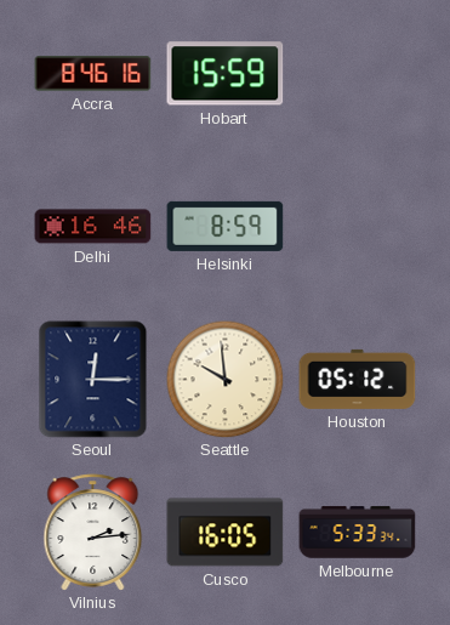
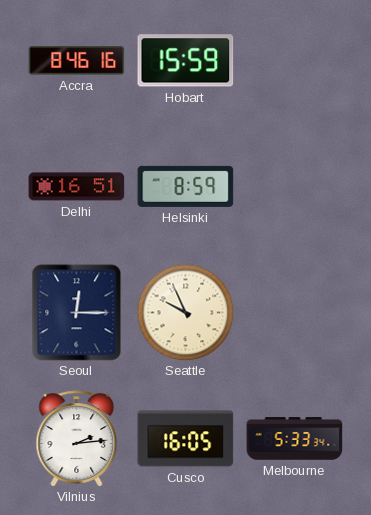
Delhi: 16:46 -> 16:51
Seattle: 9:59 -> 9:56
Houston: 05:12 -> none
